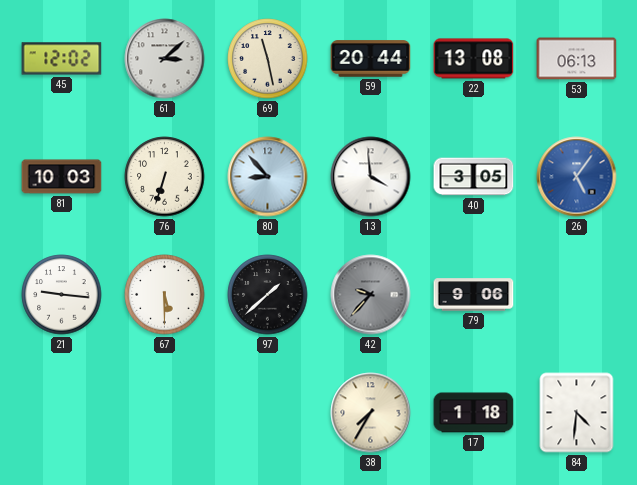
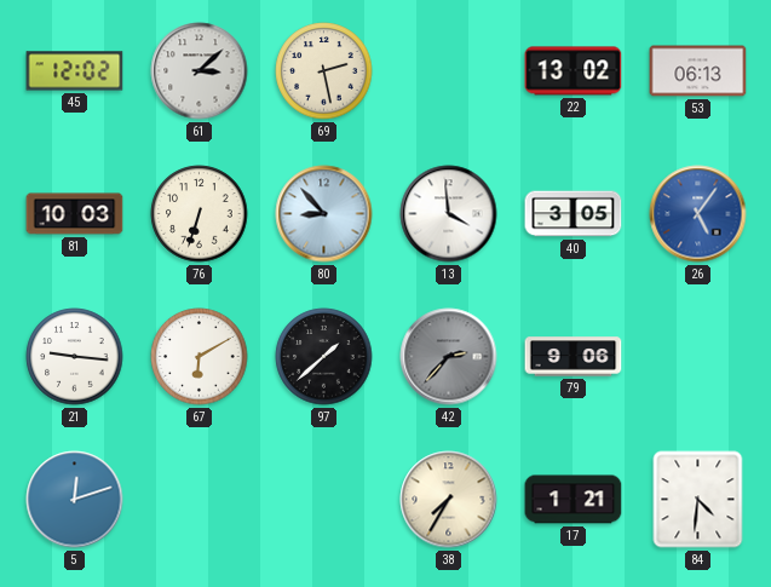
69: 11:28 -> 2:28
59: 20:44 -> none
22: 13:08 -> 13:02
67: 5:30 -> 6:10
42: 9:37 -> 2:37
5: none -> 12:12
17: 1:18 -> 1:21
